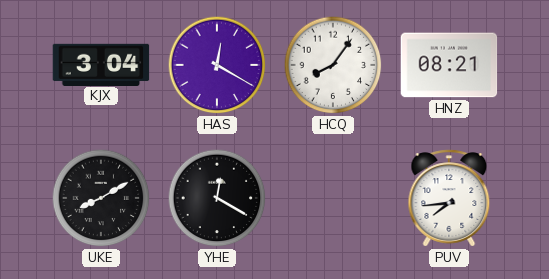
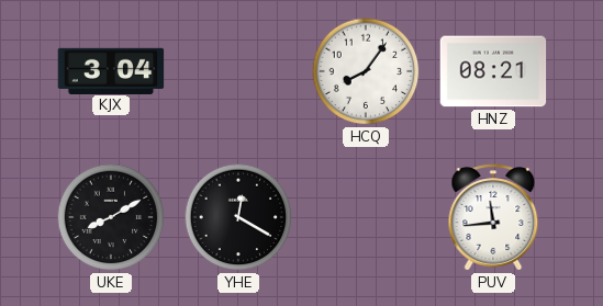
HAS: 12:20 -> none
PUV: 7:44 -> 11:44
